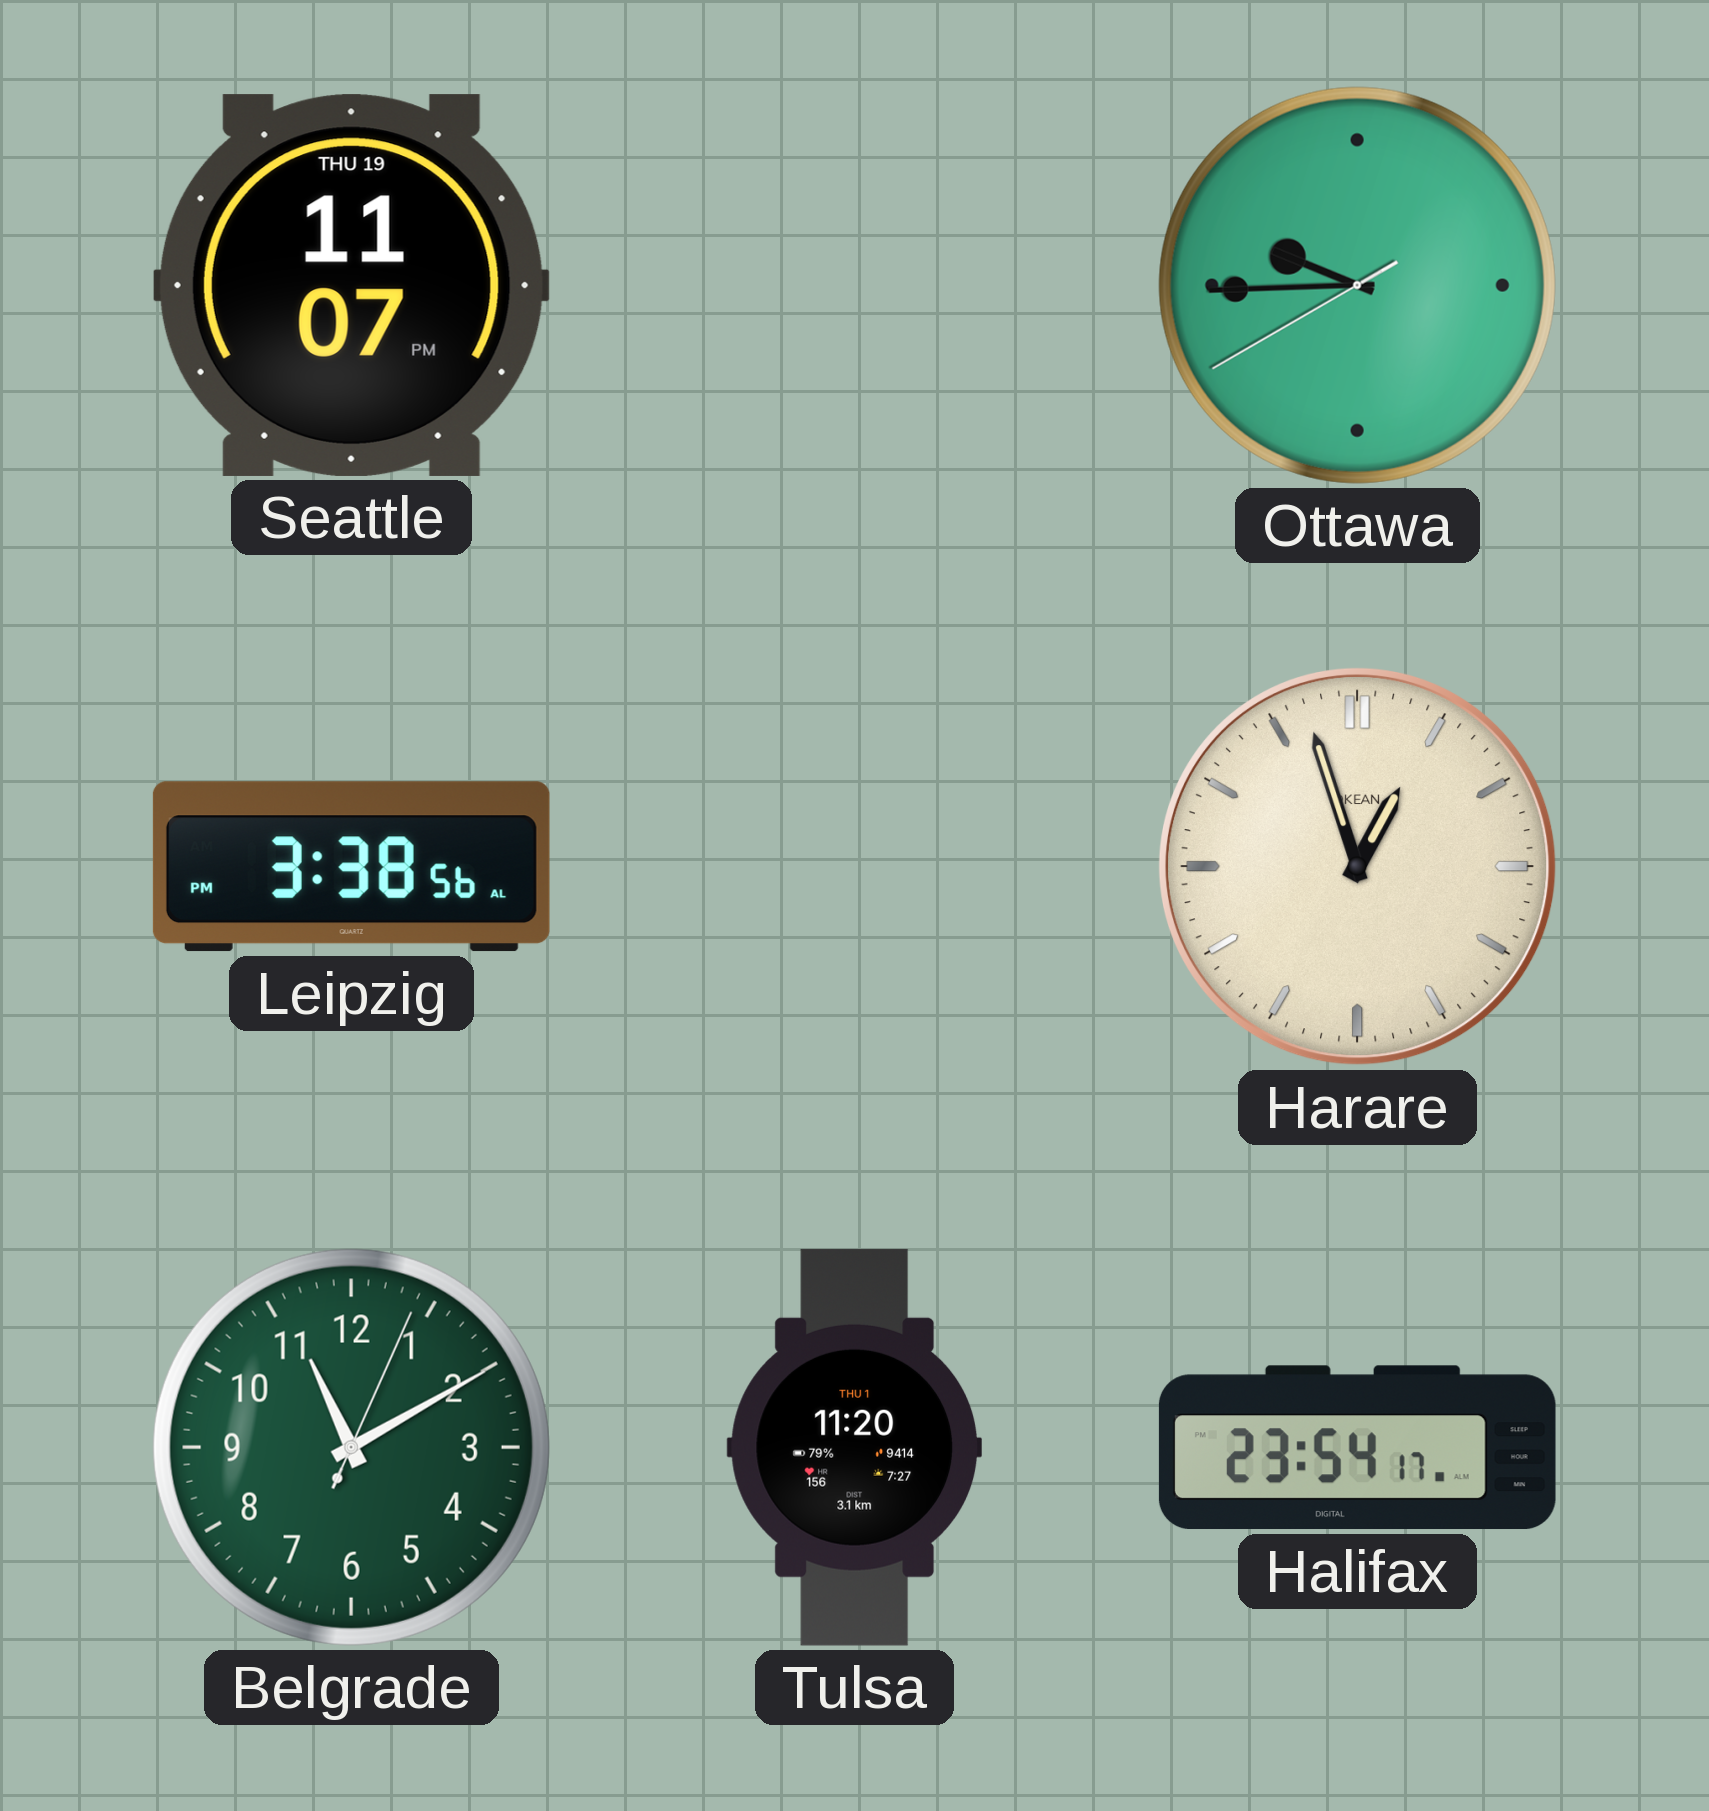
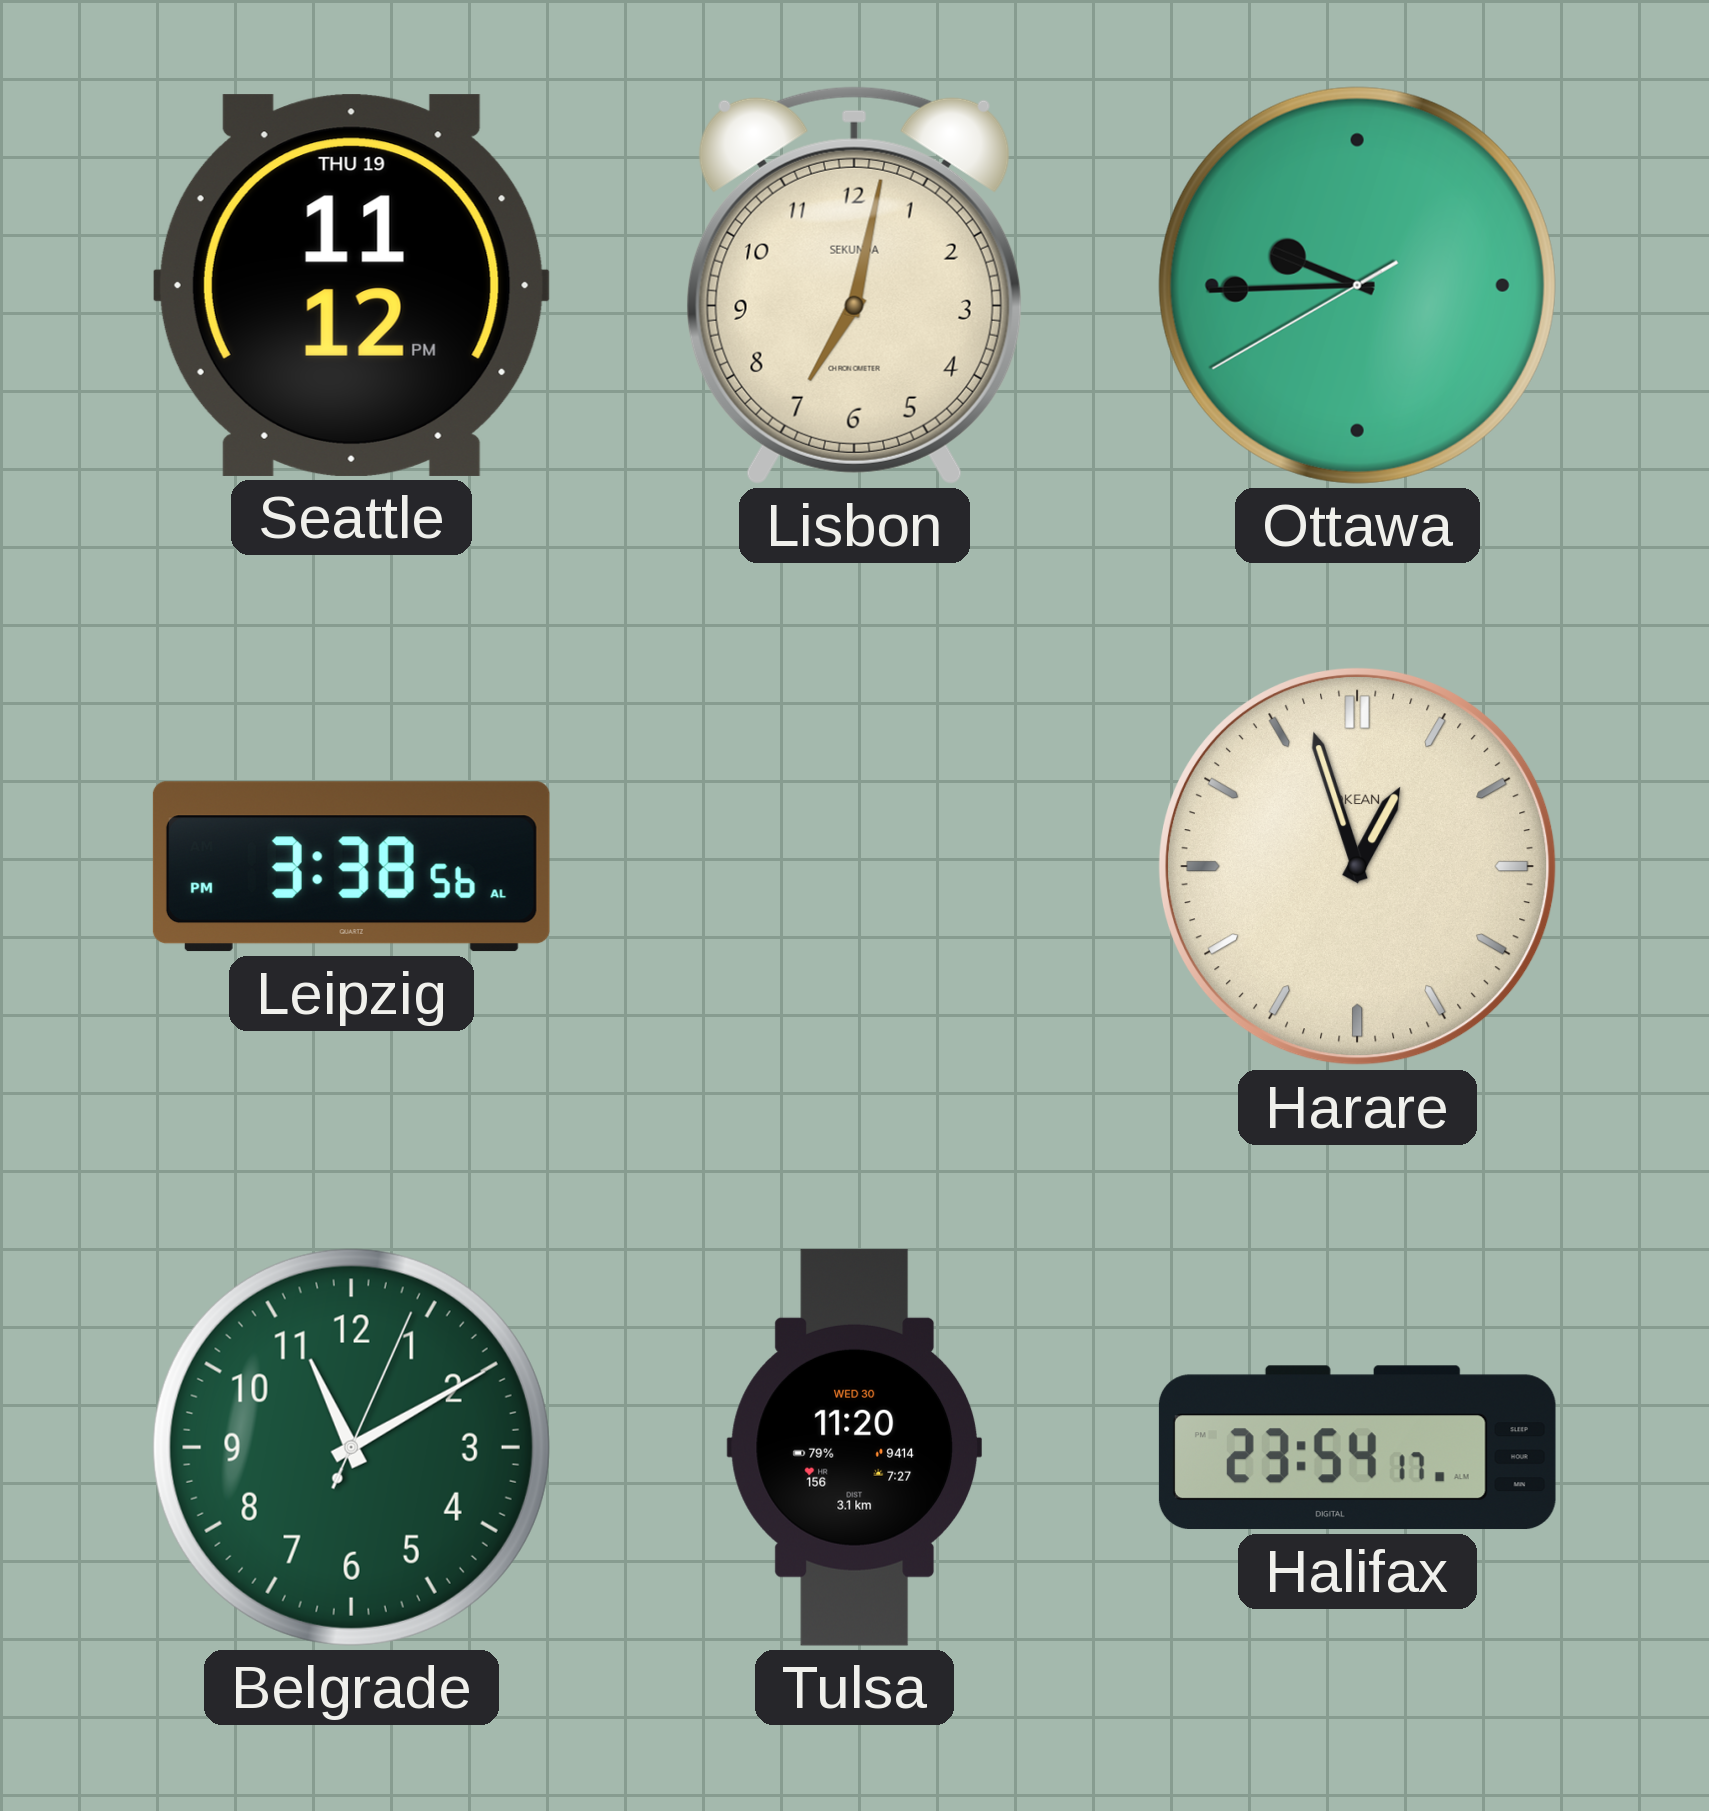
Seattle: 11:07 -> 11:12
Lisbon: none -> 7:02
Tulsa date: THU 1 -> WED 30
